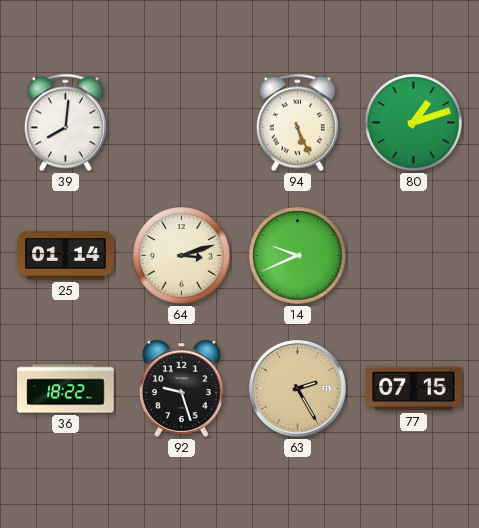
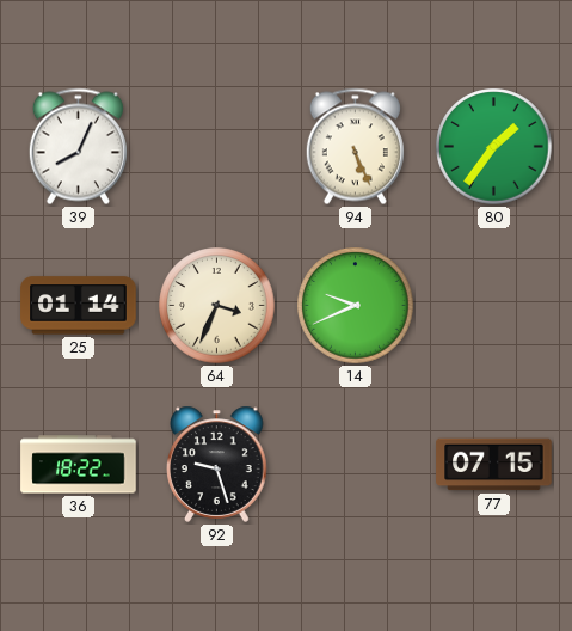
39: 8:01 -> 8:04
80: 1:12 -> 1:36
64: 3:12 -> 3:34
63: 2:25 -> none
